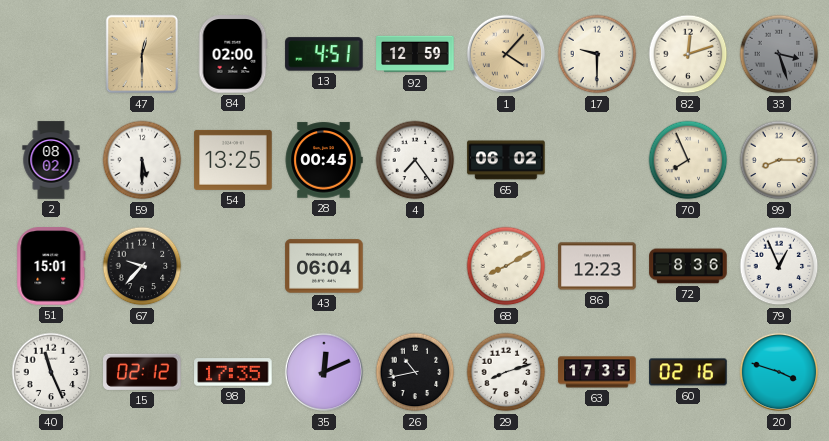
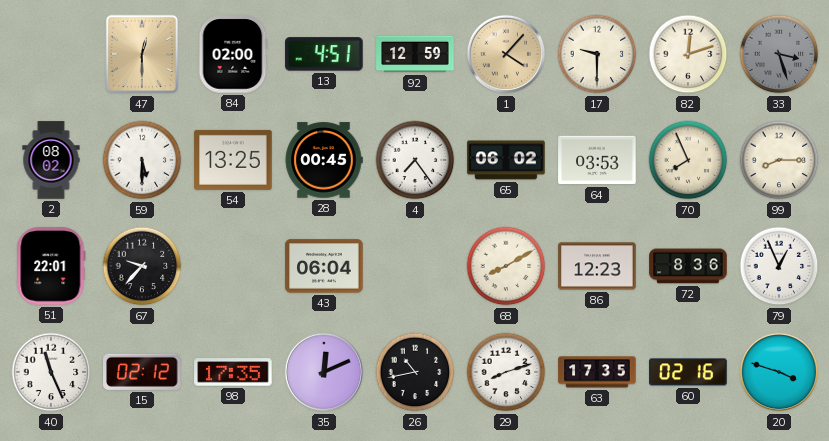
64: none -> 03:53
51: 15:01 -> 22:01
